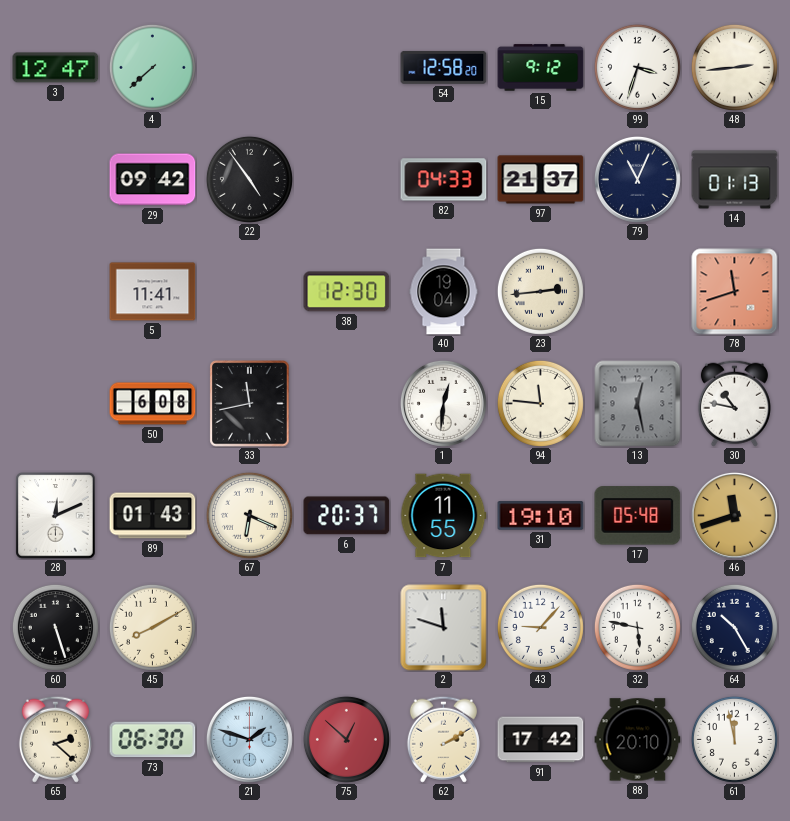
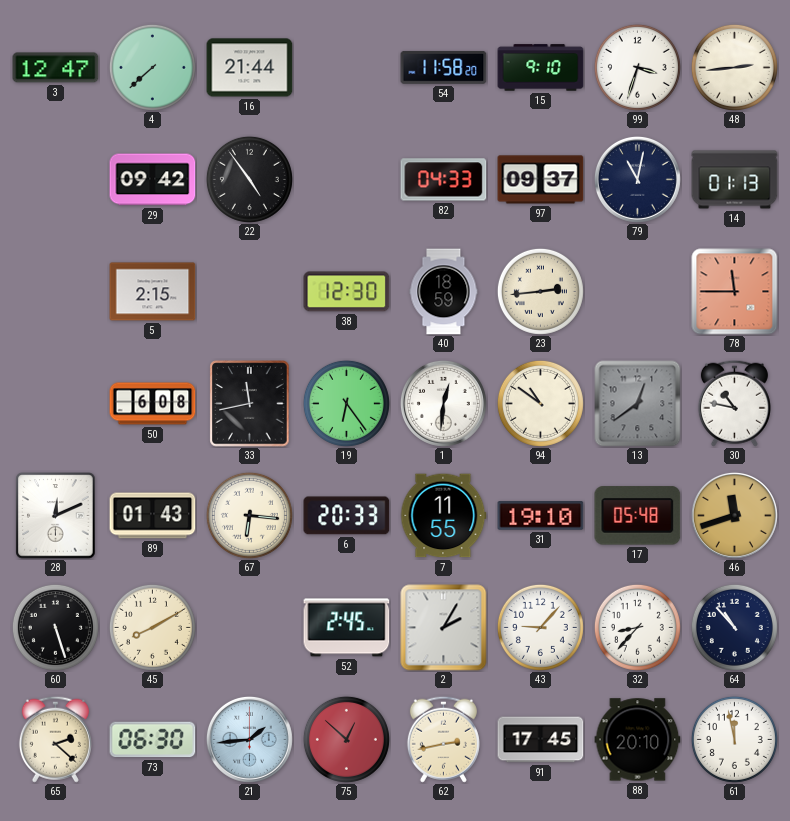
16: none -> 21:44
54: 12:58 -> 11:58
15: 9:12 -> 9:10
97: 21:37 -> 09:37
79: 11:04 -> 11:02
5: 11:41 -> 2:15
40: 19:04 -> 18:59
78: 11:42 -> 11:45
19: none -> 6:24
94: 11:46 -> 10:51
13: 12:28 -> 12:39
67: 6:19 -> 6:16
6: 20:37 -> 20:33
52: none -> 2:45
2: 11:48 -> 2:05
32: 5:47 -> 8:37
64: 10:25 -> 10:53
21: 1:48 -> 1:44
62: 2:10 -> 2:43
91: 17:42 -> 17:45
